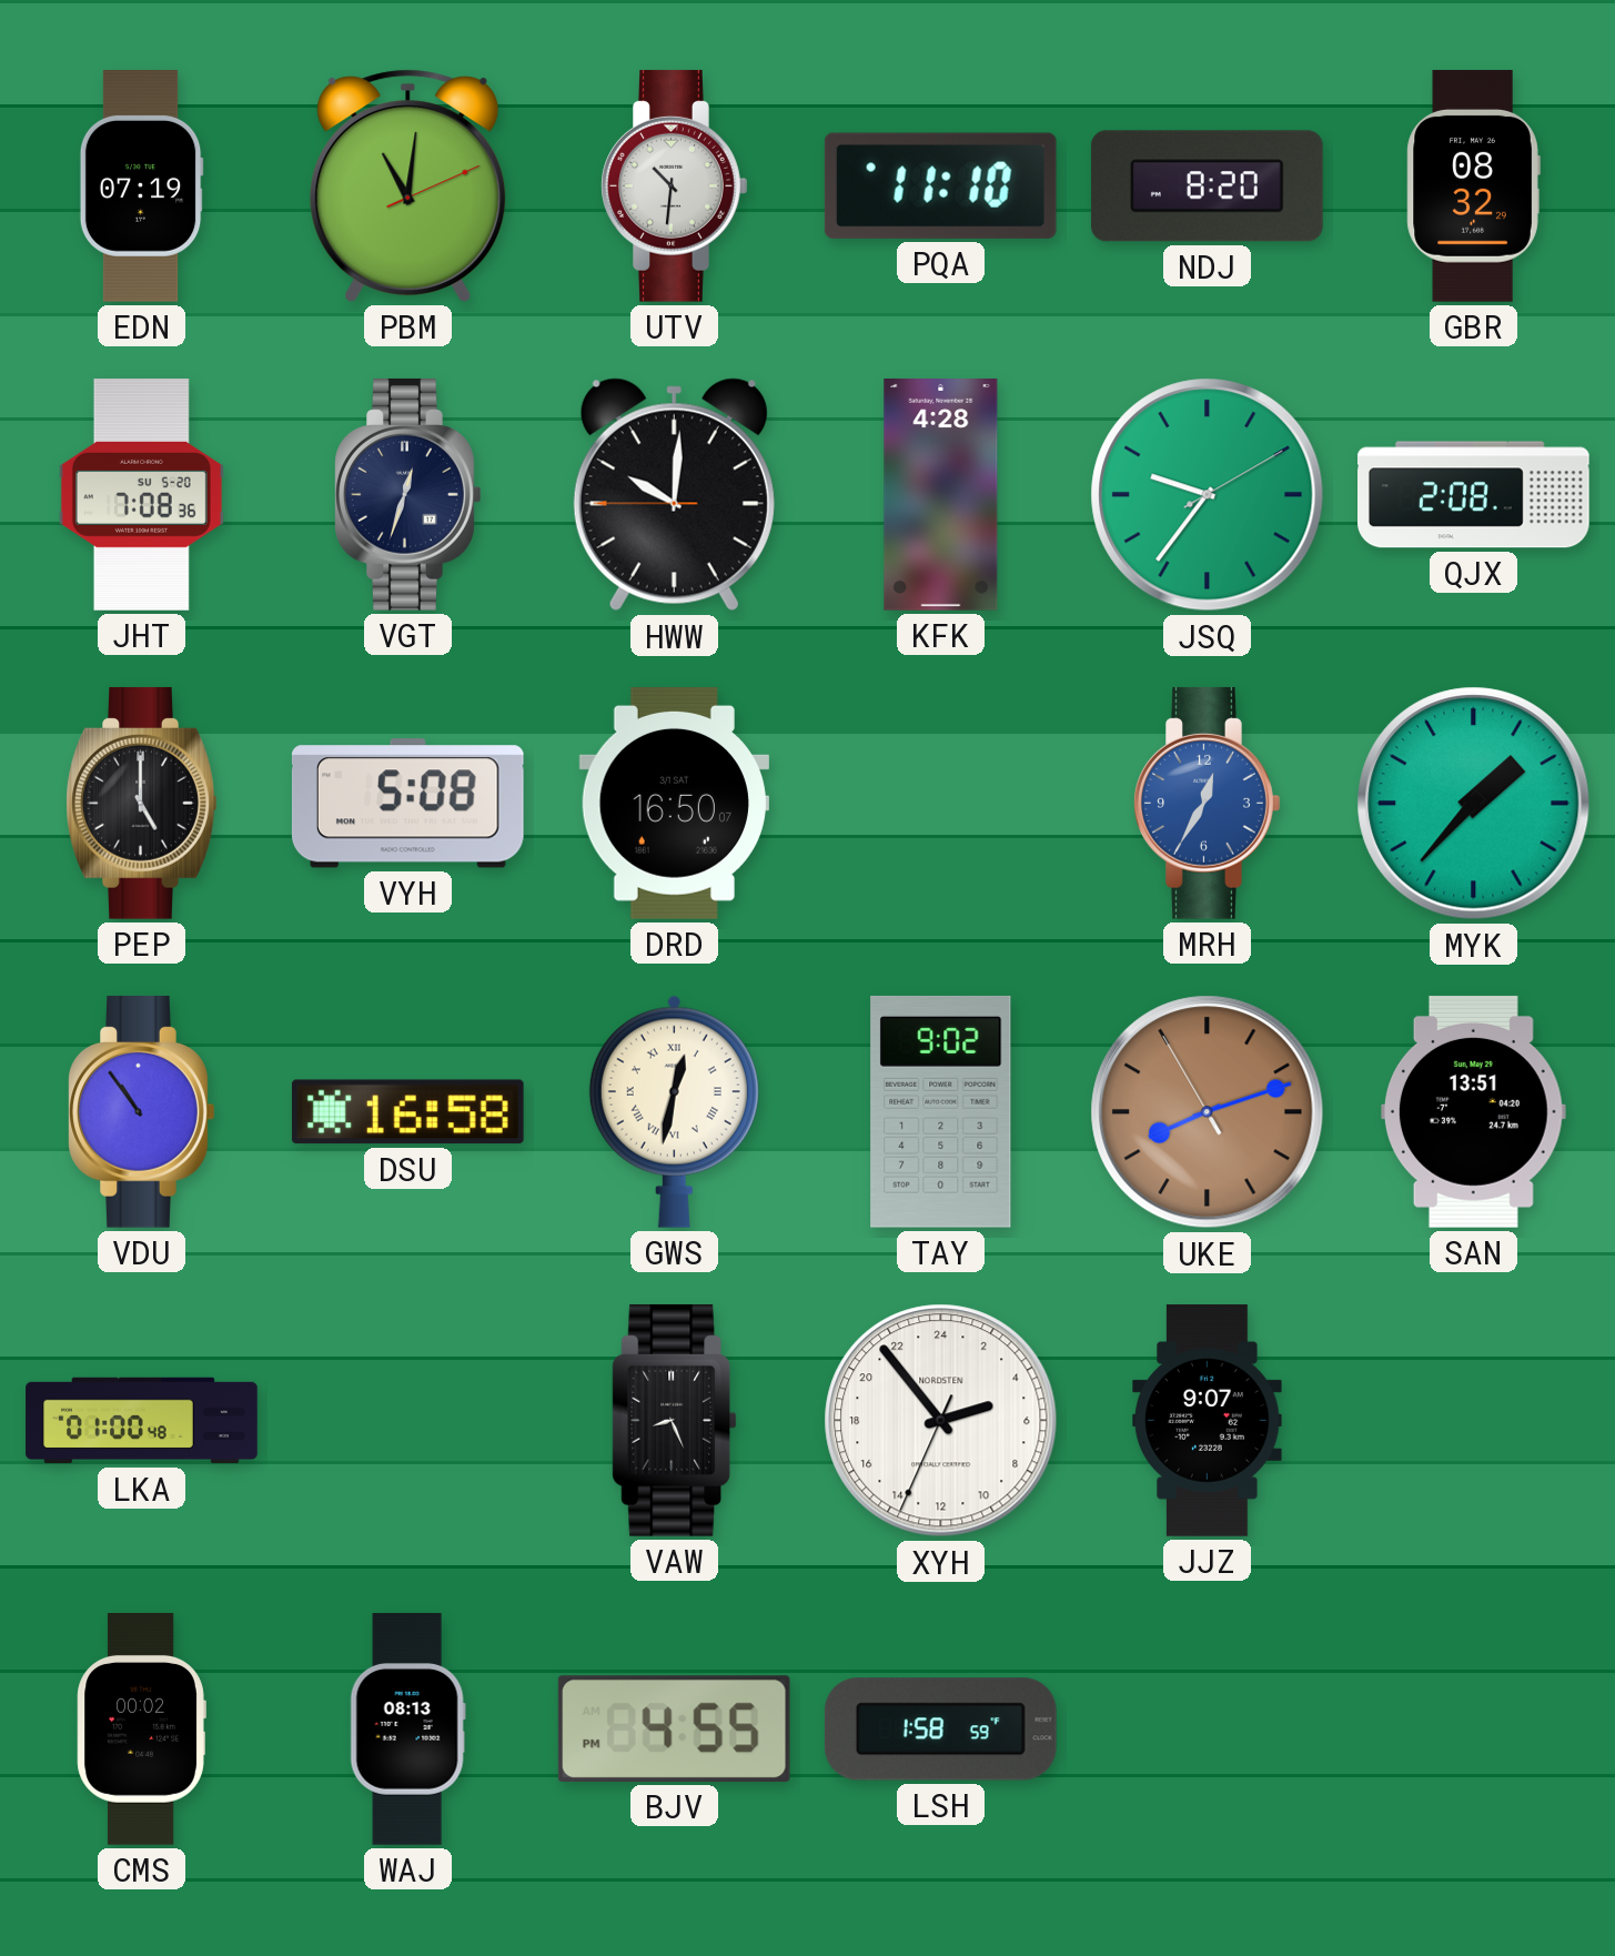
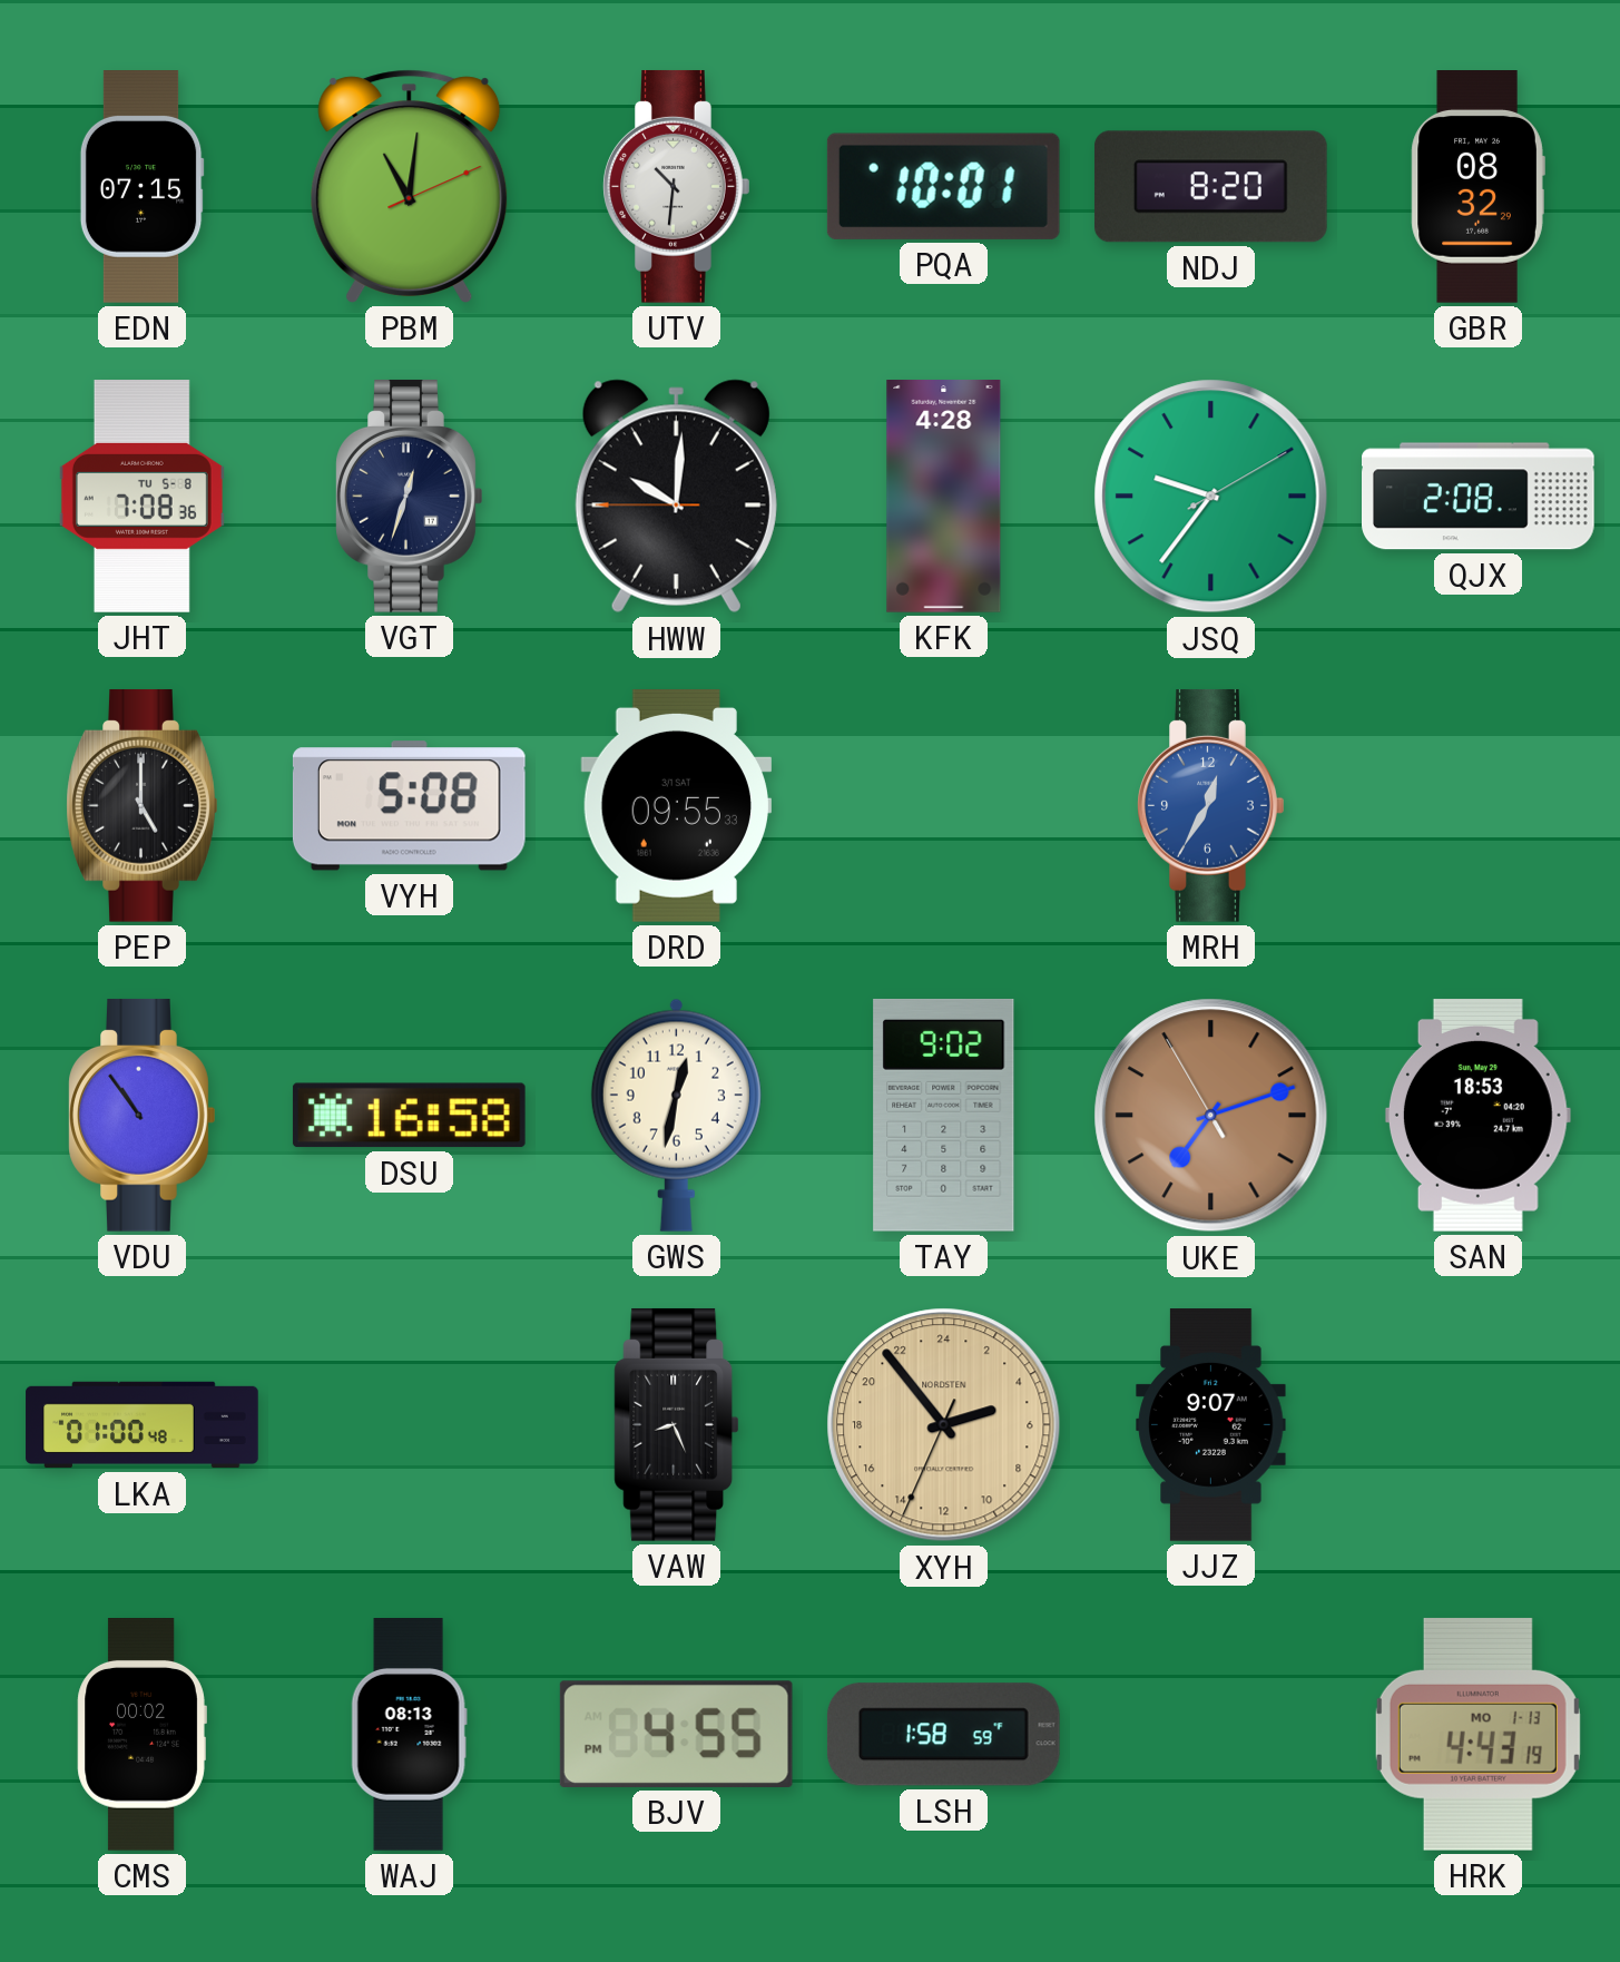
EDN: 07:19 -> 07:15
PQA: 11:10 -> 10:01
JHT date: SU 5-20 -> TU 5-8
DRD: 16:50 -> 09:55
MYK: 1:37 -> none
GWS numerals: Roman -> Arabic
UKE: 8:11 -> 7:11
SAN: 13:51 -> 18:53
XYH dial: white -> champagne
HRK: none -> 4:43
